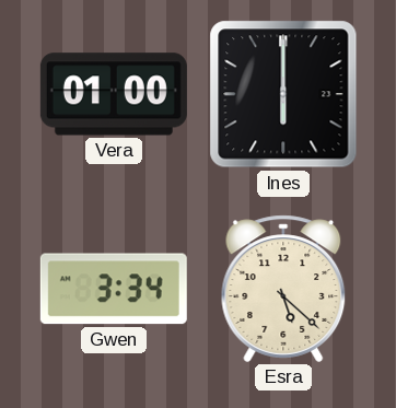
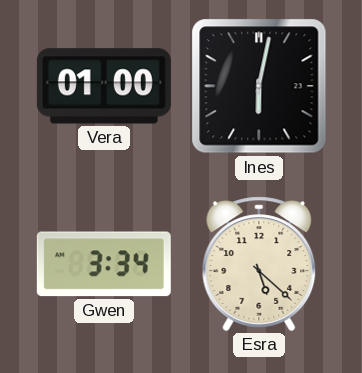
Ines: 6:00 -> 6:02
